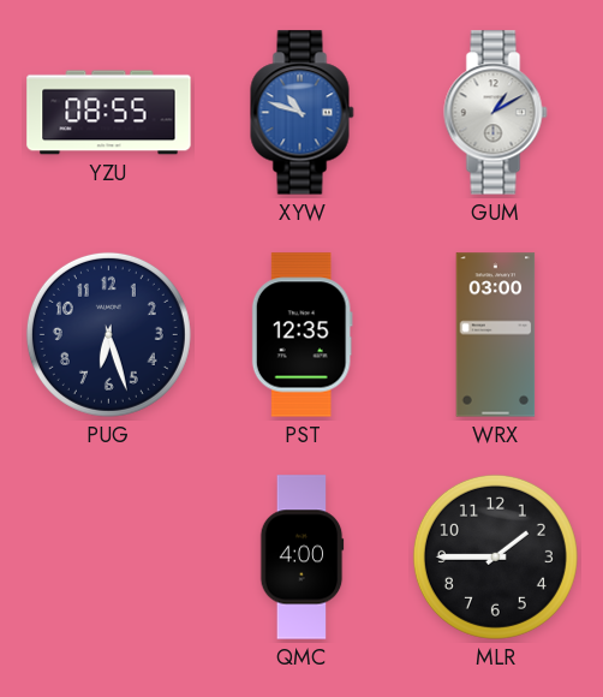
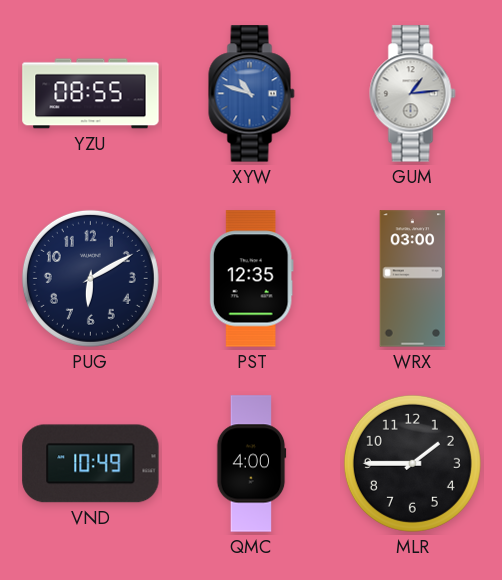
GUM: 1:10 -> 1:14
PUG: 6:27 -> 6:10
VND: none -> 10:49
